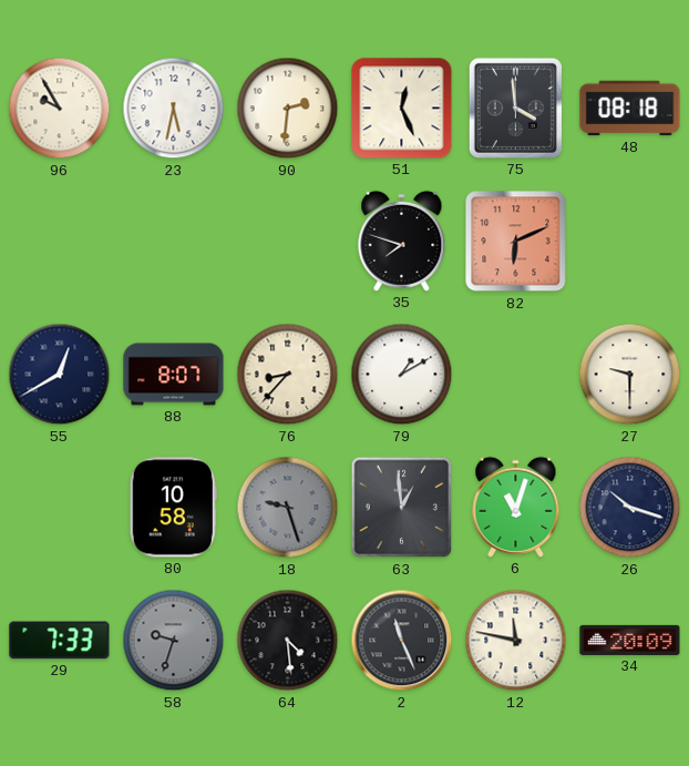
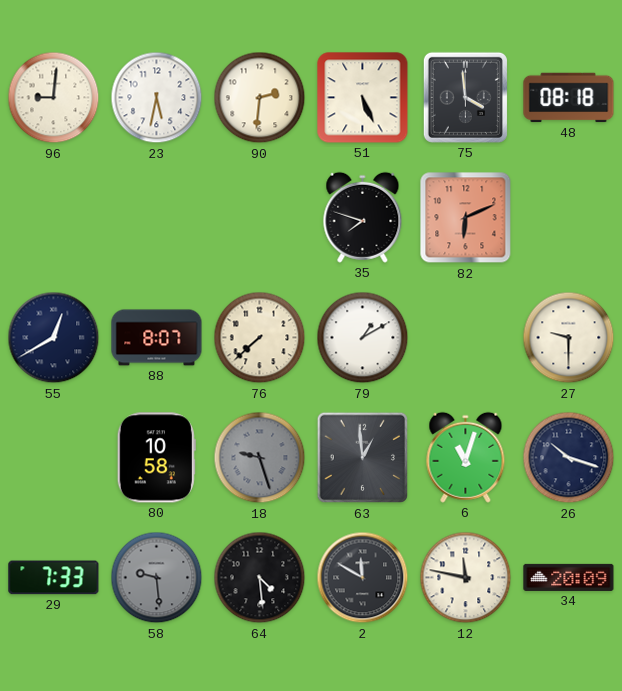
96: 9:55 -> 9:01
51: 12:26 -> 5:26
76: 8:37 -> 7:38
58: 9:33 -> 9:29
2: 11:26 -> 11:50
